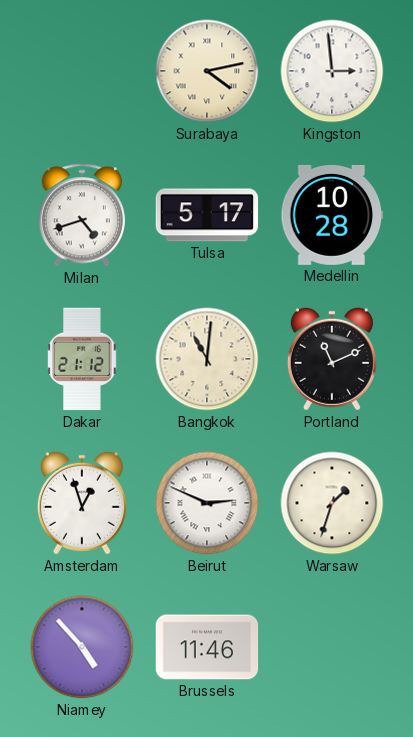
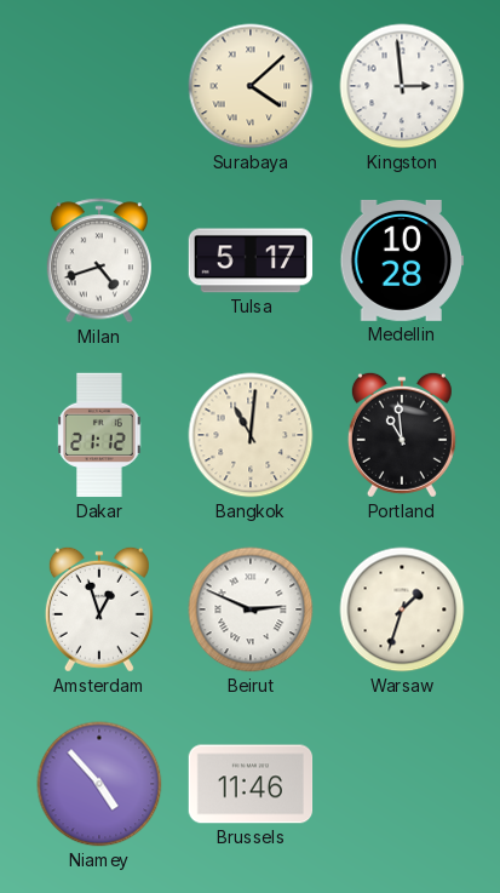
Surabaya: 4:13 -> 4:08
Portland: 11:11 -> 10:59
